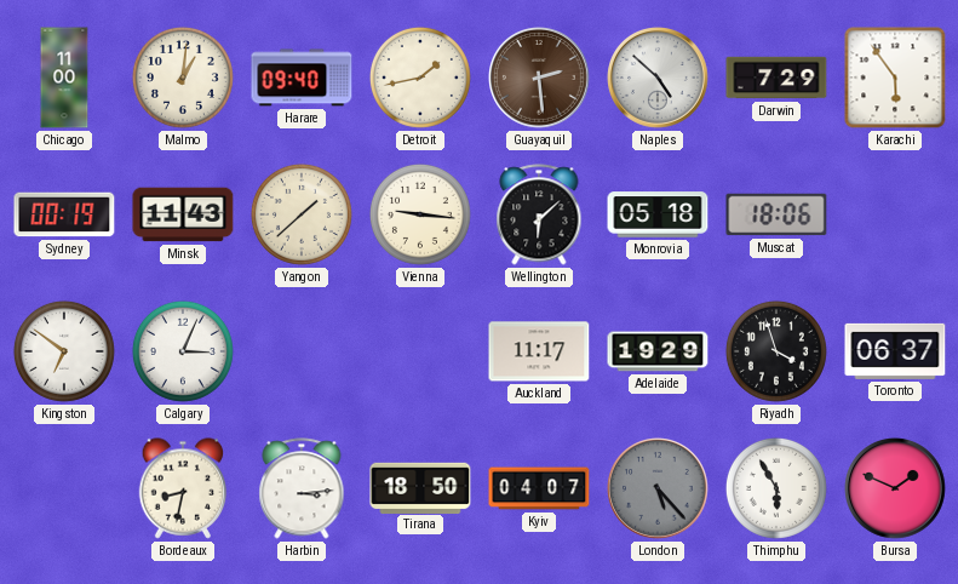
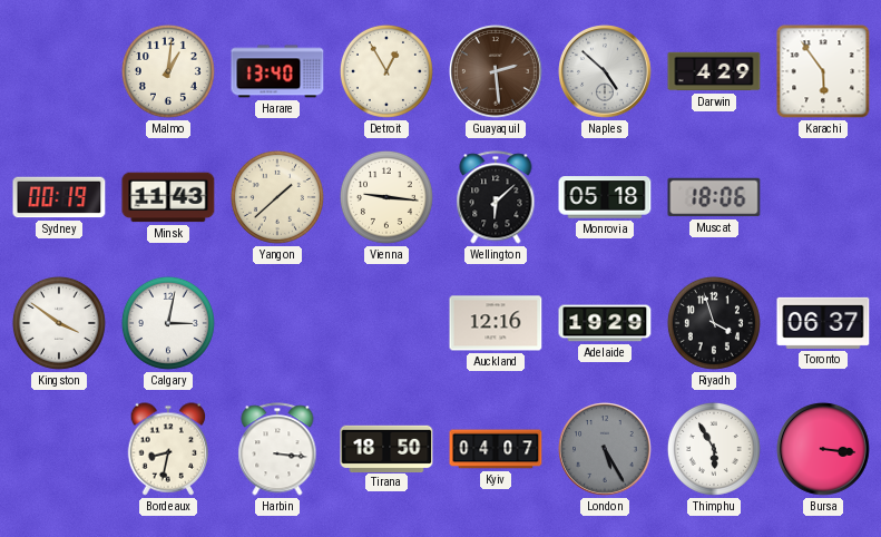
Chicago: 11:00 -> none
Harare: 09:40 -> 13:40
Detroit: 1:43 -> 12:55
Darwin: 7:29 -> 4:29
Kingston: 6:51 -> 3:51
Calgary: 3:04 -> 3:02
Auckland: 11:17 -> 12:16
Harbin: 3:14 -> 3:16
London: 5:23 -> 5:25
Bursa: 1:49 -> 3:16
